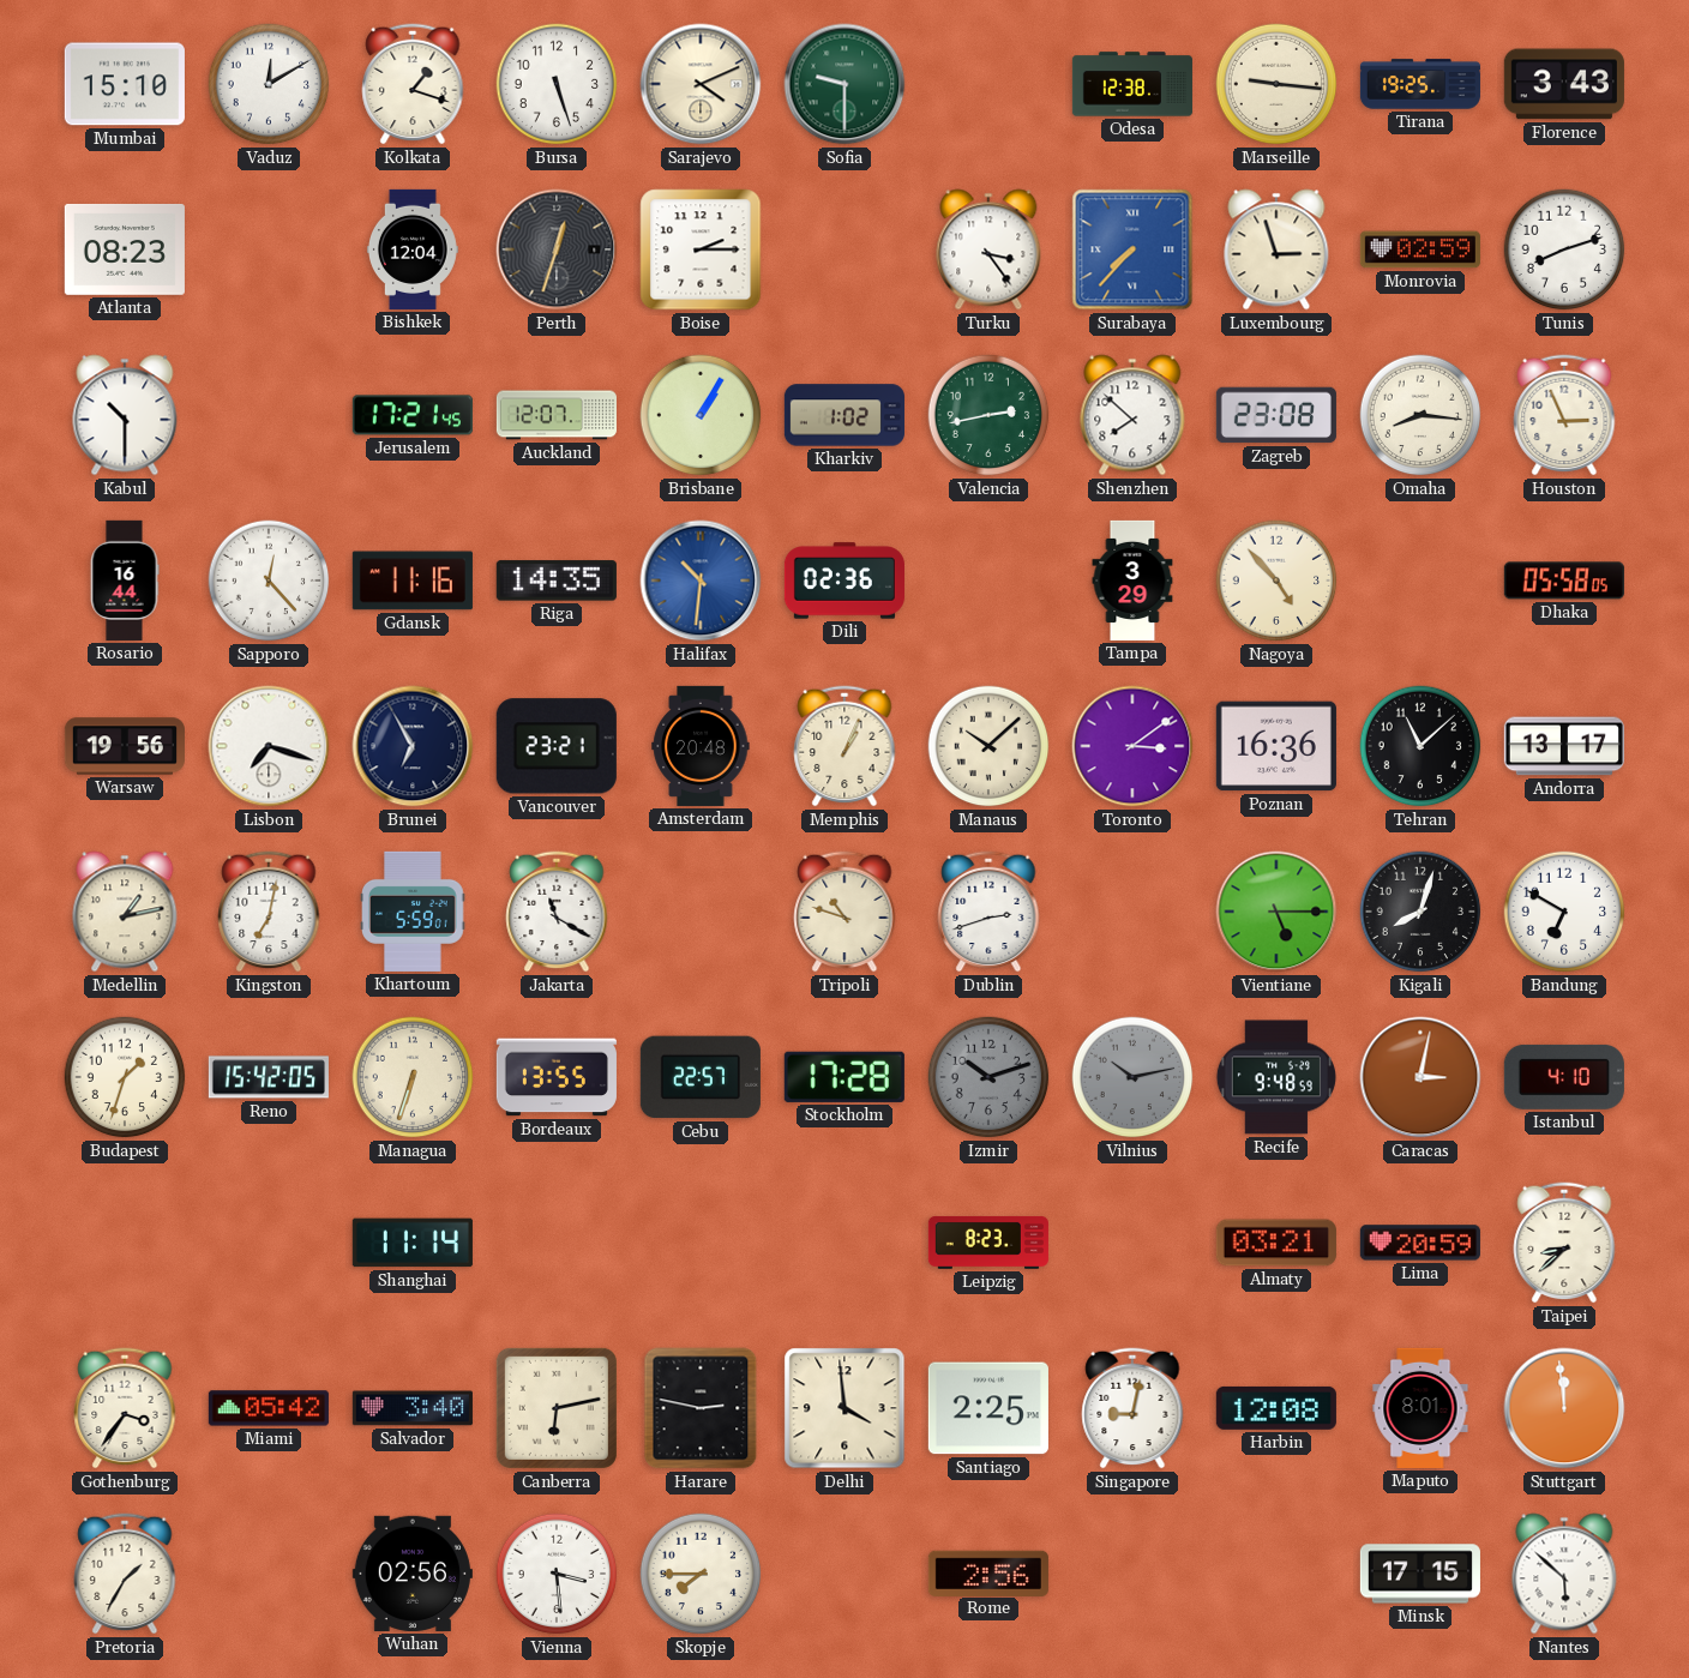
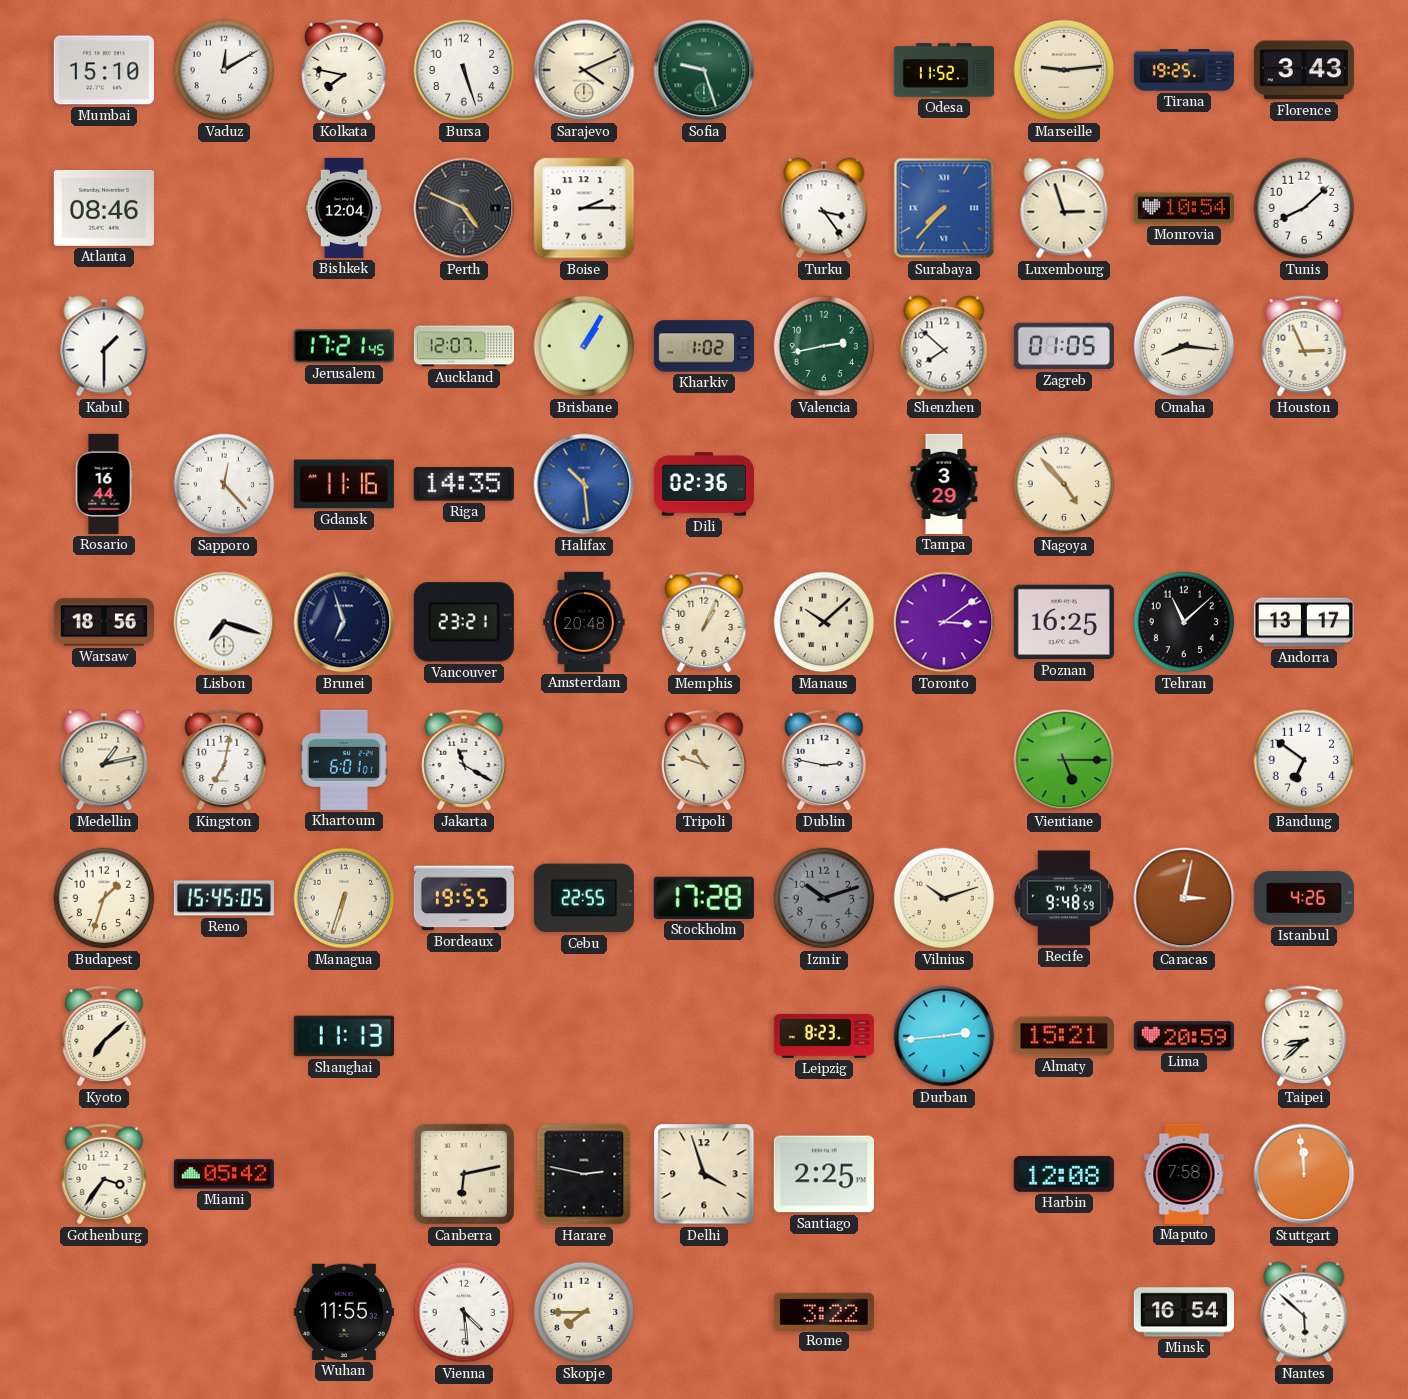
Kolkata: 1:18 -> 7:47
Sofia: 9:30 -> 9:27
Odesa: 12:38 -> 11:52
Marseille: 9:16 -> 9:14
Atlanta: 08:23 -> 08:46
Perth: 12:33 -> 4:49
Monrovia: 02:59 -> 10:54
Tunis: 8:12 -> 8:08
Kabul: 10:30 -> 1:30
Zagreb: 23:08 -> 01:05
Halifax: 10:31 -> 10:29
Dhaka: 05:58 -> none
Warsaw: 19:56 -> 18:56
Brunei: 6:55 -> 6:57
Poznan: 16:36 -> 16:25
Khartoum: 5:59 -> 6:01
Dublin: 2:42 -> 2:47
Kigali: 8:03 -> none
Bandung: 6:50 -> 6:51
Reno: 15:42 -> 15:45
Bordeaux: 13:55 -> 19:55
Cebu: 22:57 -> 22:55
Vilnius: 10:13 -> 10:12
Vilnius dial: grey -> cream
Istanbul: 4:10 -> 4:26
Kyoto: none -> 7:08
Shanghai: 11:14 -> 11:13
Durban: none -> 2:44
Almaty: 03:21 -> 15:21
Salvador: 3:40 -> none
Delhi: 3:59 -> 3:57
Singapore: 9:02 -> none
Maputo: 8:01 -> 7:58
Pretoria: 1:35 -> none
Wuhan: 02:56 -> 11:55
Vienna: 3:29 -> 4:29
Rome: 2:56 -> 3:22
Minsk: 17:15 -> 16:54
